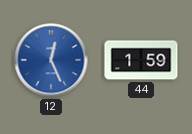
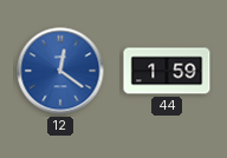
12: 12:26 -> 12:21
